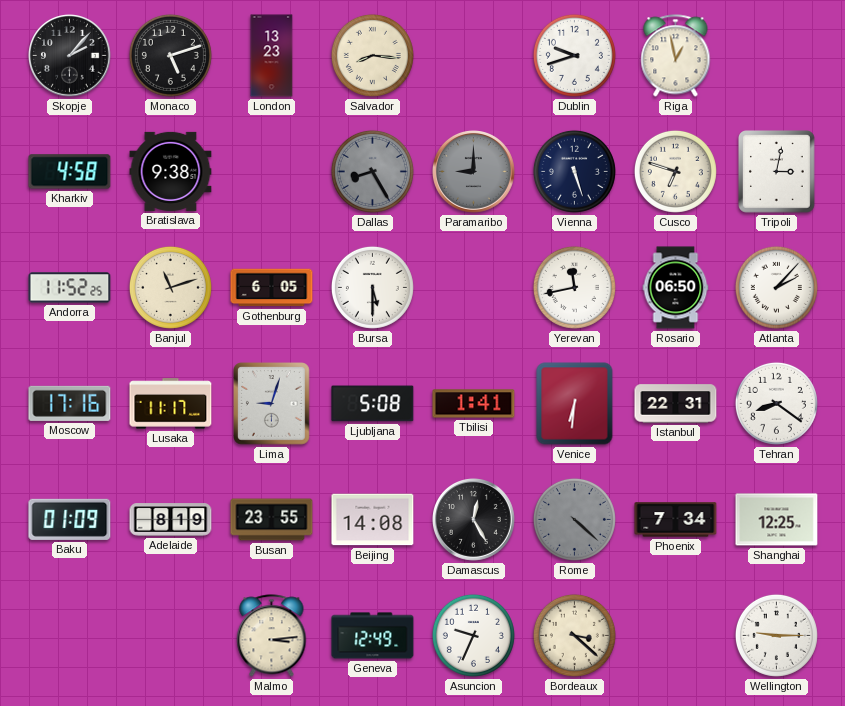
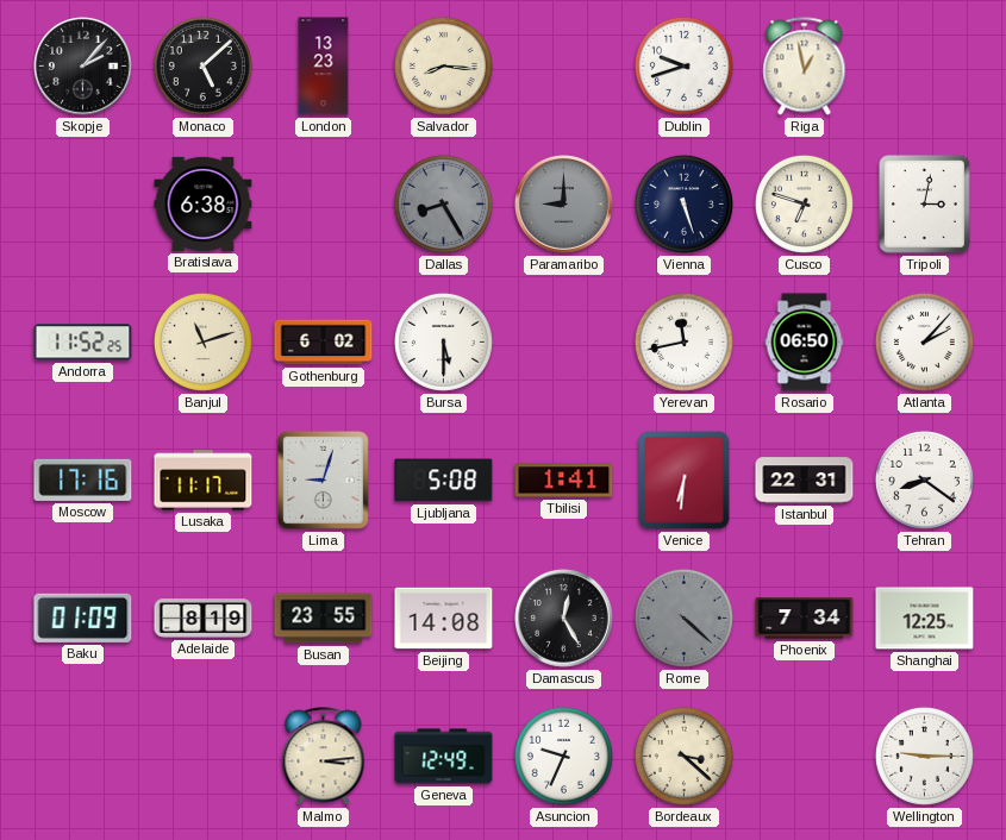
Monaco: 5:12 -> 5:08
Kharkiv: 4:58 -> none
Bratislava: 9:38 -> 6:38
Gothenburg: 6:05 -> 6:02
